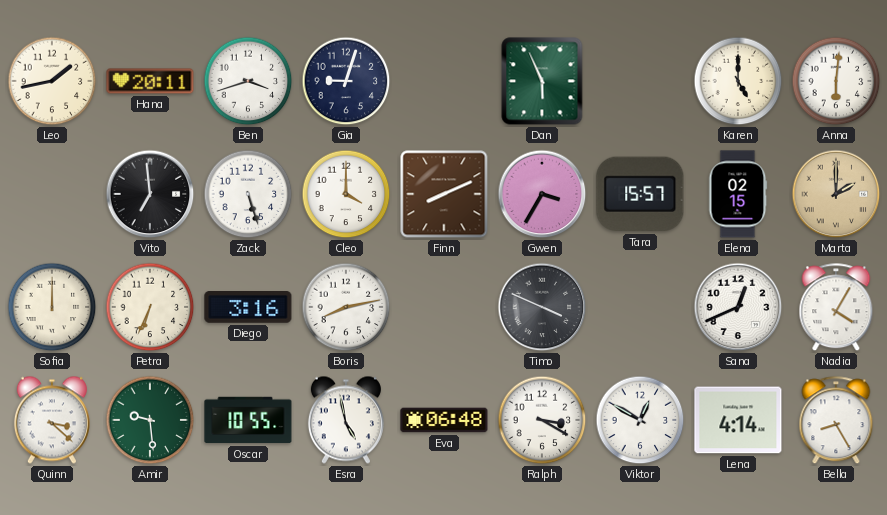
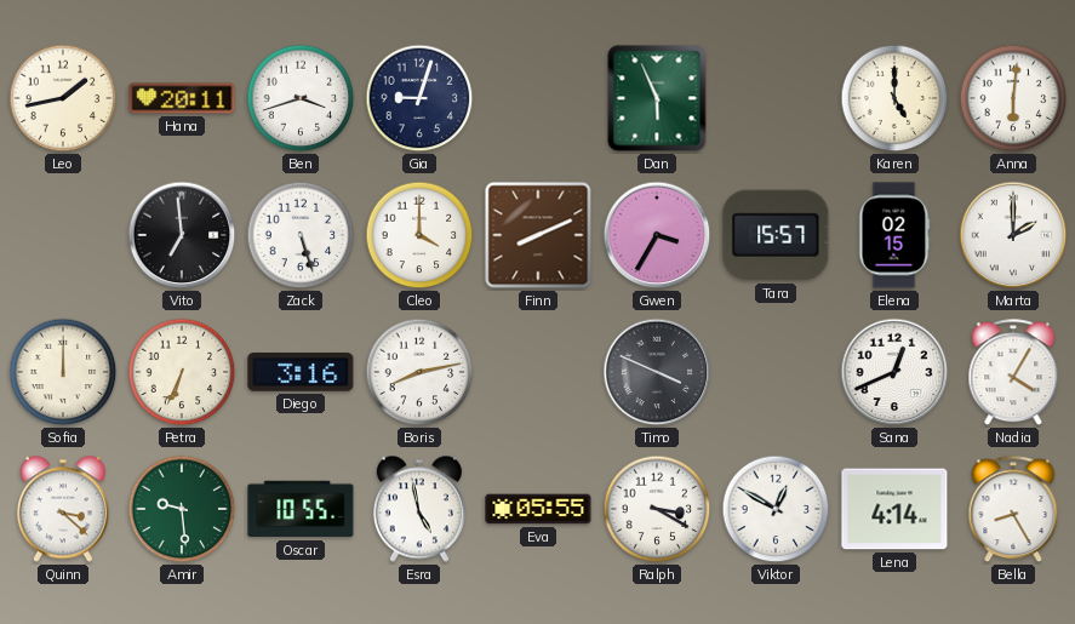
Marta dial: champagne -> white
Eva: 06:48 -> 05:55
